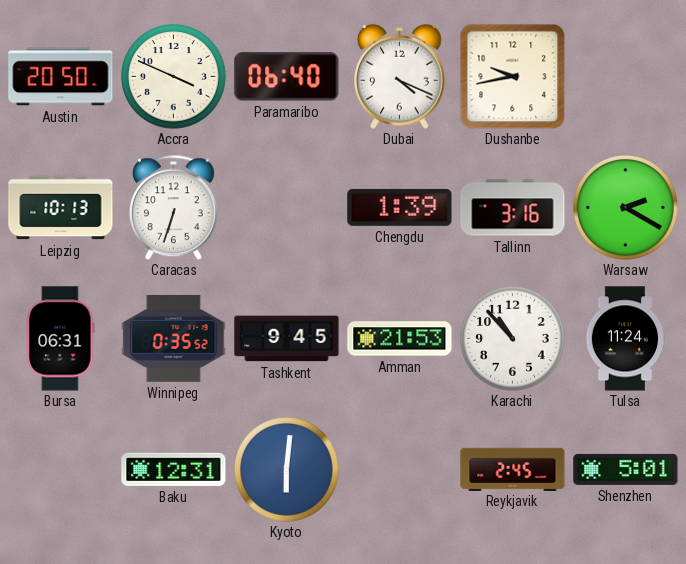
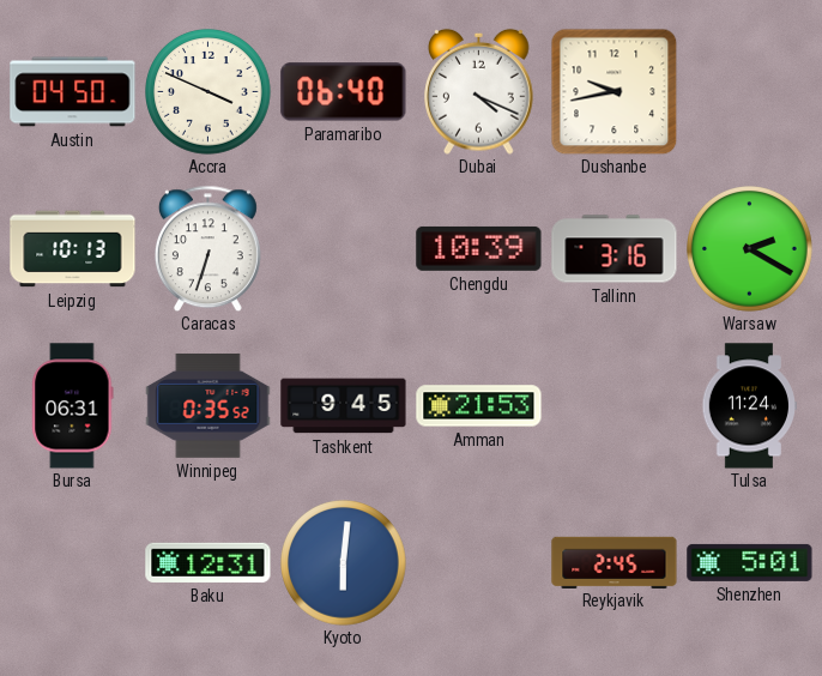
Austin: 20:50 -> 04:50
Chengdu: 1:39 -> 10:39
Karachi: 10:53 -> none
